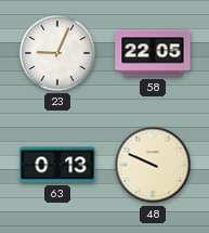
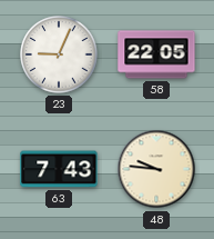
63: 0:13 -> 7:43
48: 9:49 -> 9:46
